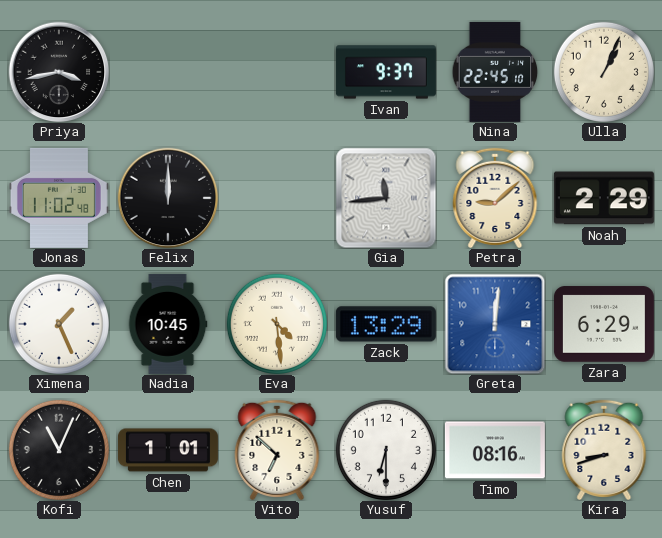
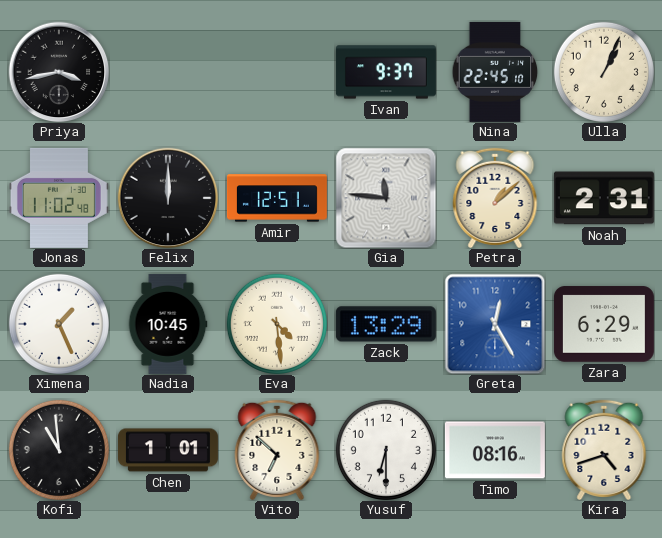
Amir: none -> 12:51
Gia: 11:44 -> 11:46
Petra: 9:08 -> 1:08
Noah: 2:29 -> 2:31
Greta: 12:01 -> 12:25
Kofi: 11:04 -> 10:59
Kira: 8:42 -> 4:42
